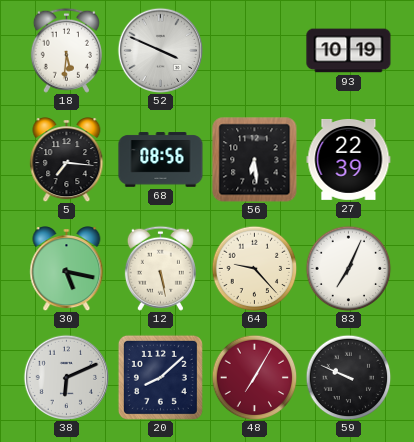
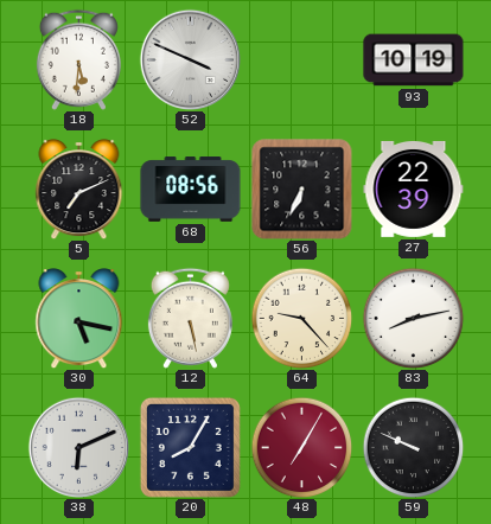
5: 7:16 -> 7:11
56: 6:29 -> 6:34
83: 7:04 -> 8:13
20: 8:08 -> 8:05
